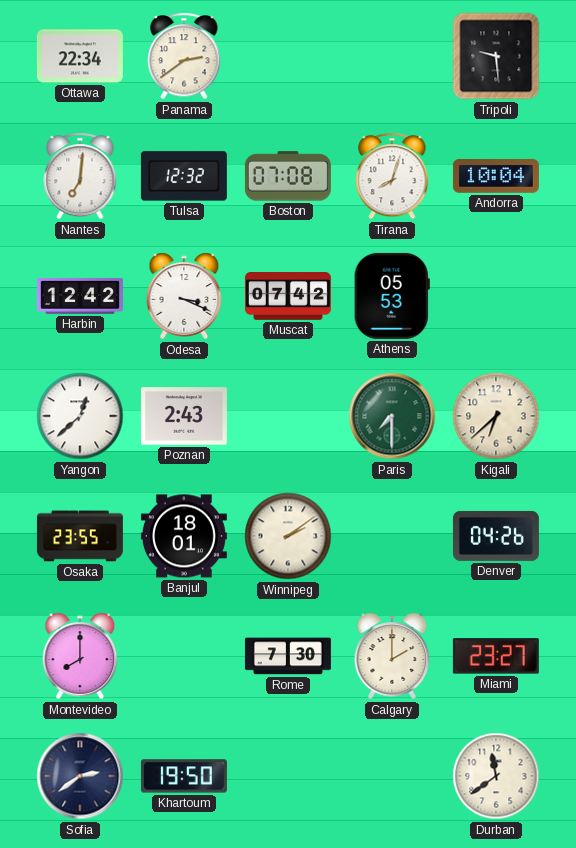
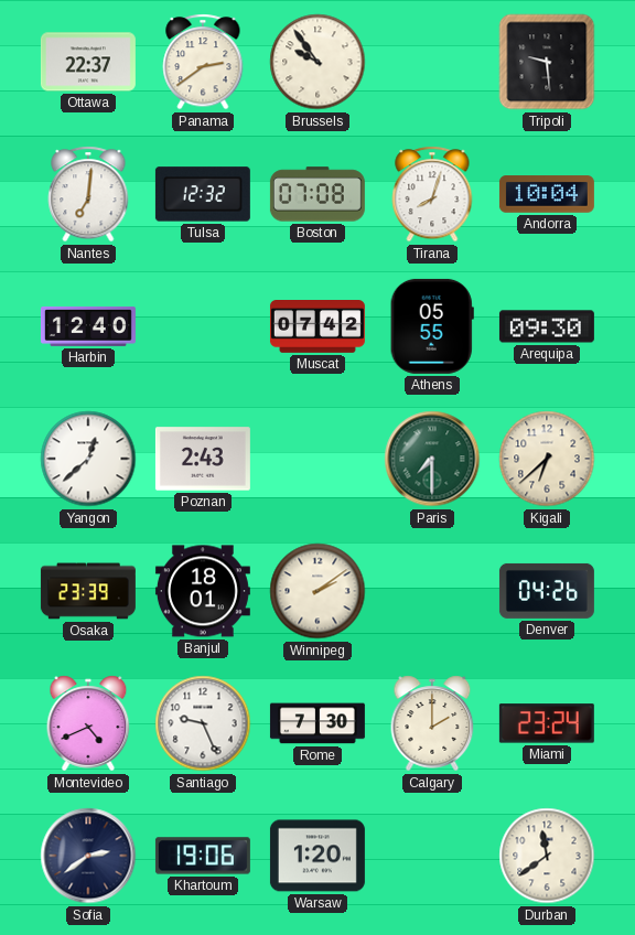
Ottawa: 22:34 -> 22:37
Brussels: none -> 9:54
Harbin: 12:42 -> 12:40
Odesa: 3:19 -> none
Athens: 05:53 -> 05:55
Arequipa: none -> 09:30
Osaka: 23:55 -> 23:39
Montevideo: 8:00 -> 4:41
Santiago: none -> 9:26
Miami: 23:27 -> 23:24
Khartoum: 19:50 -> 19:06
Warsaw: none -> 1:20
